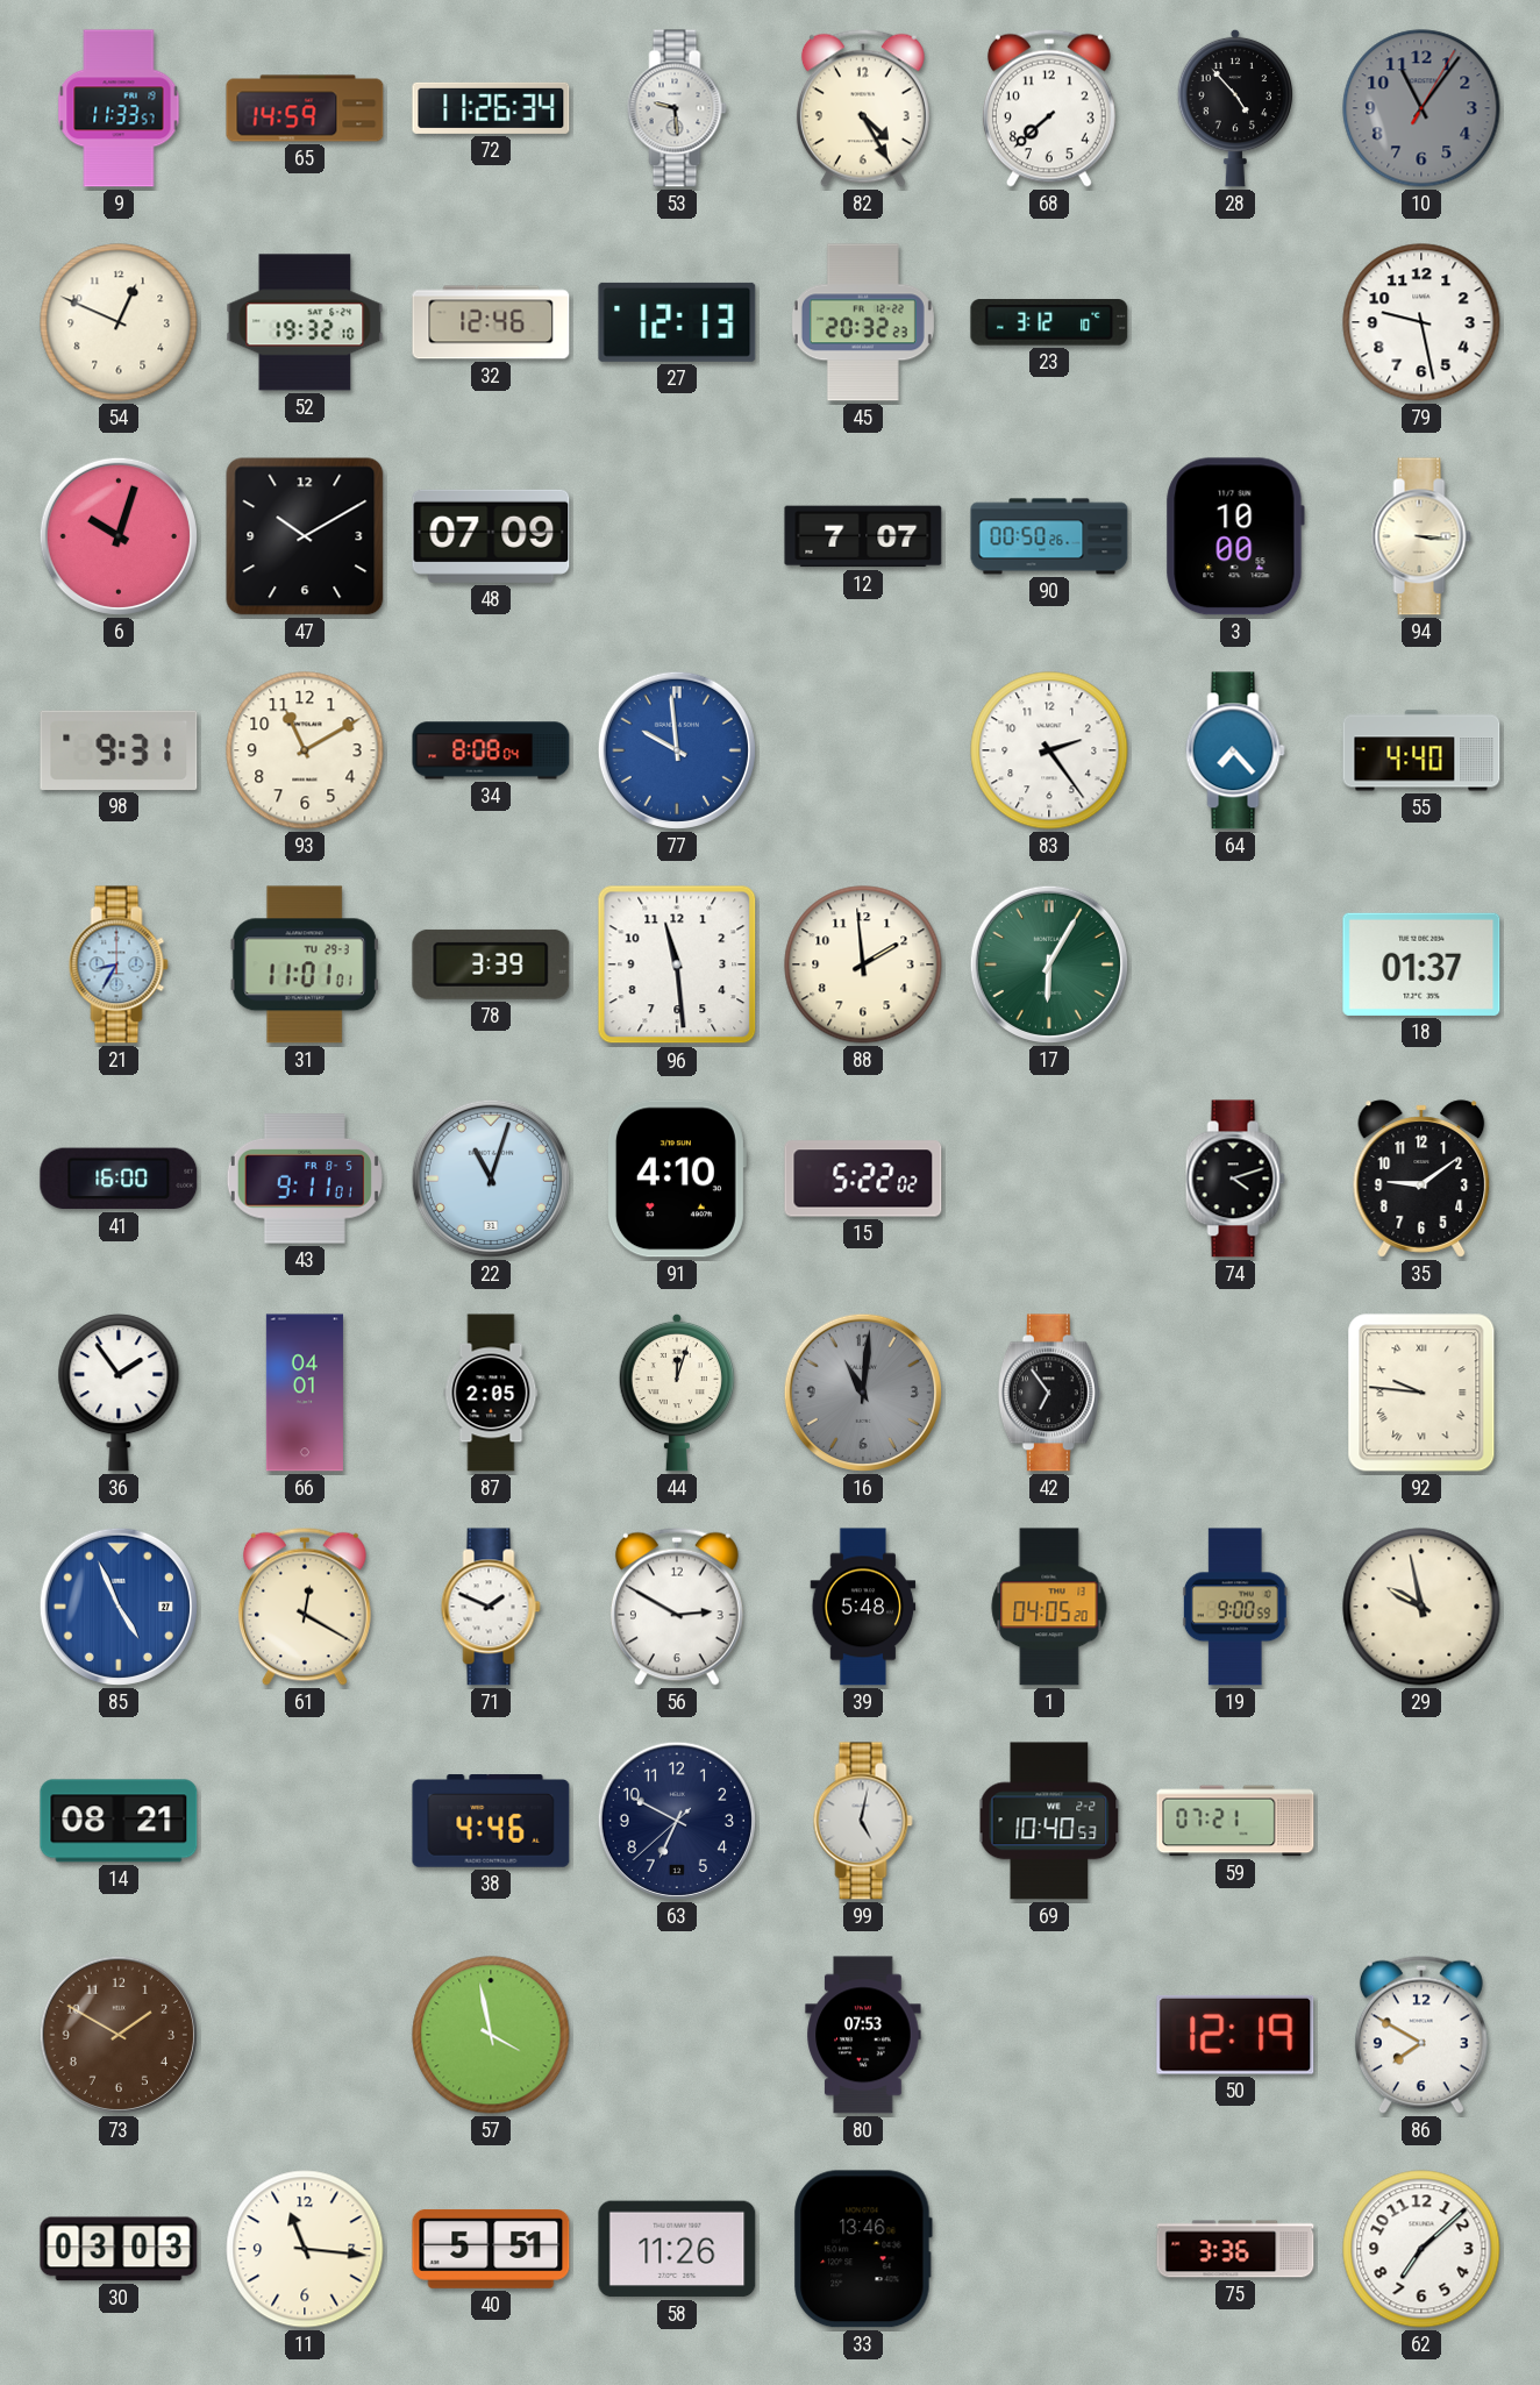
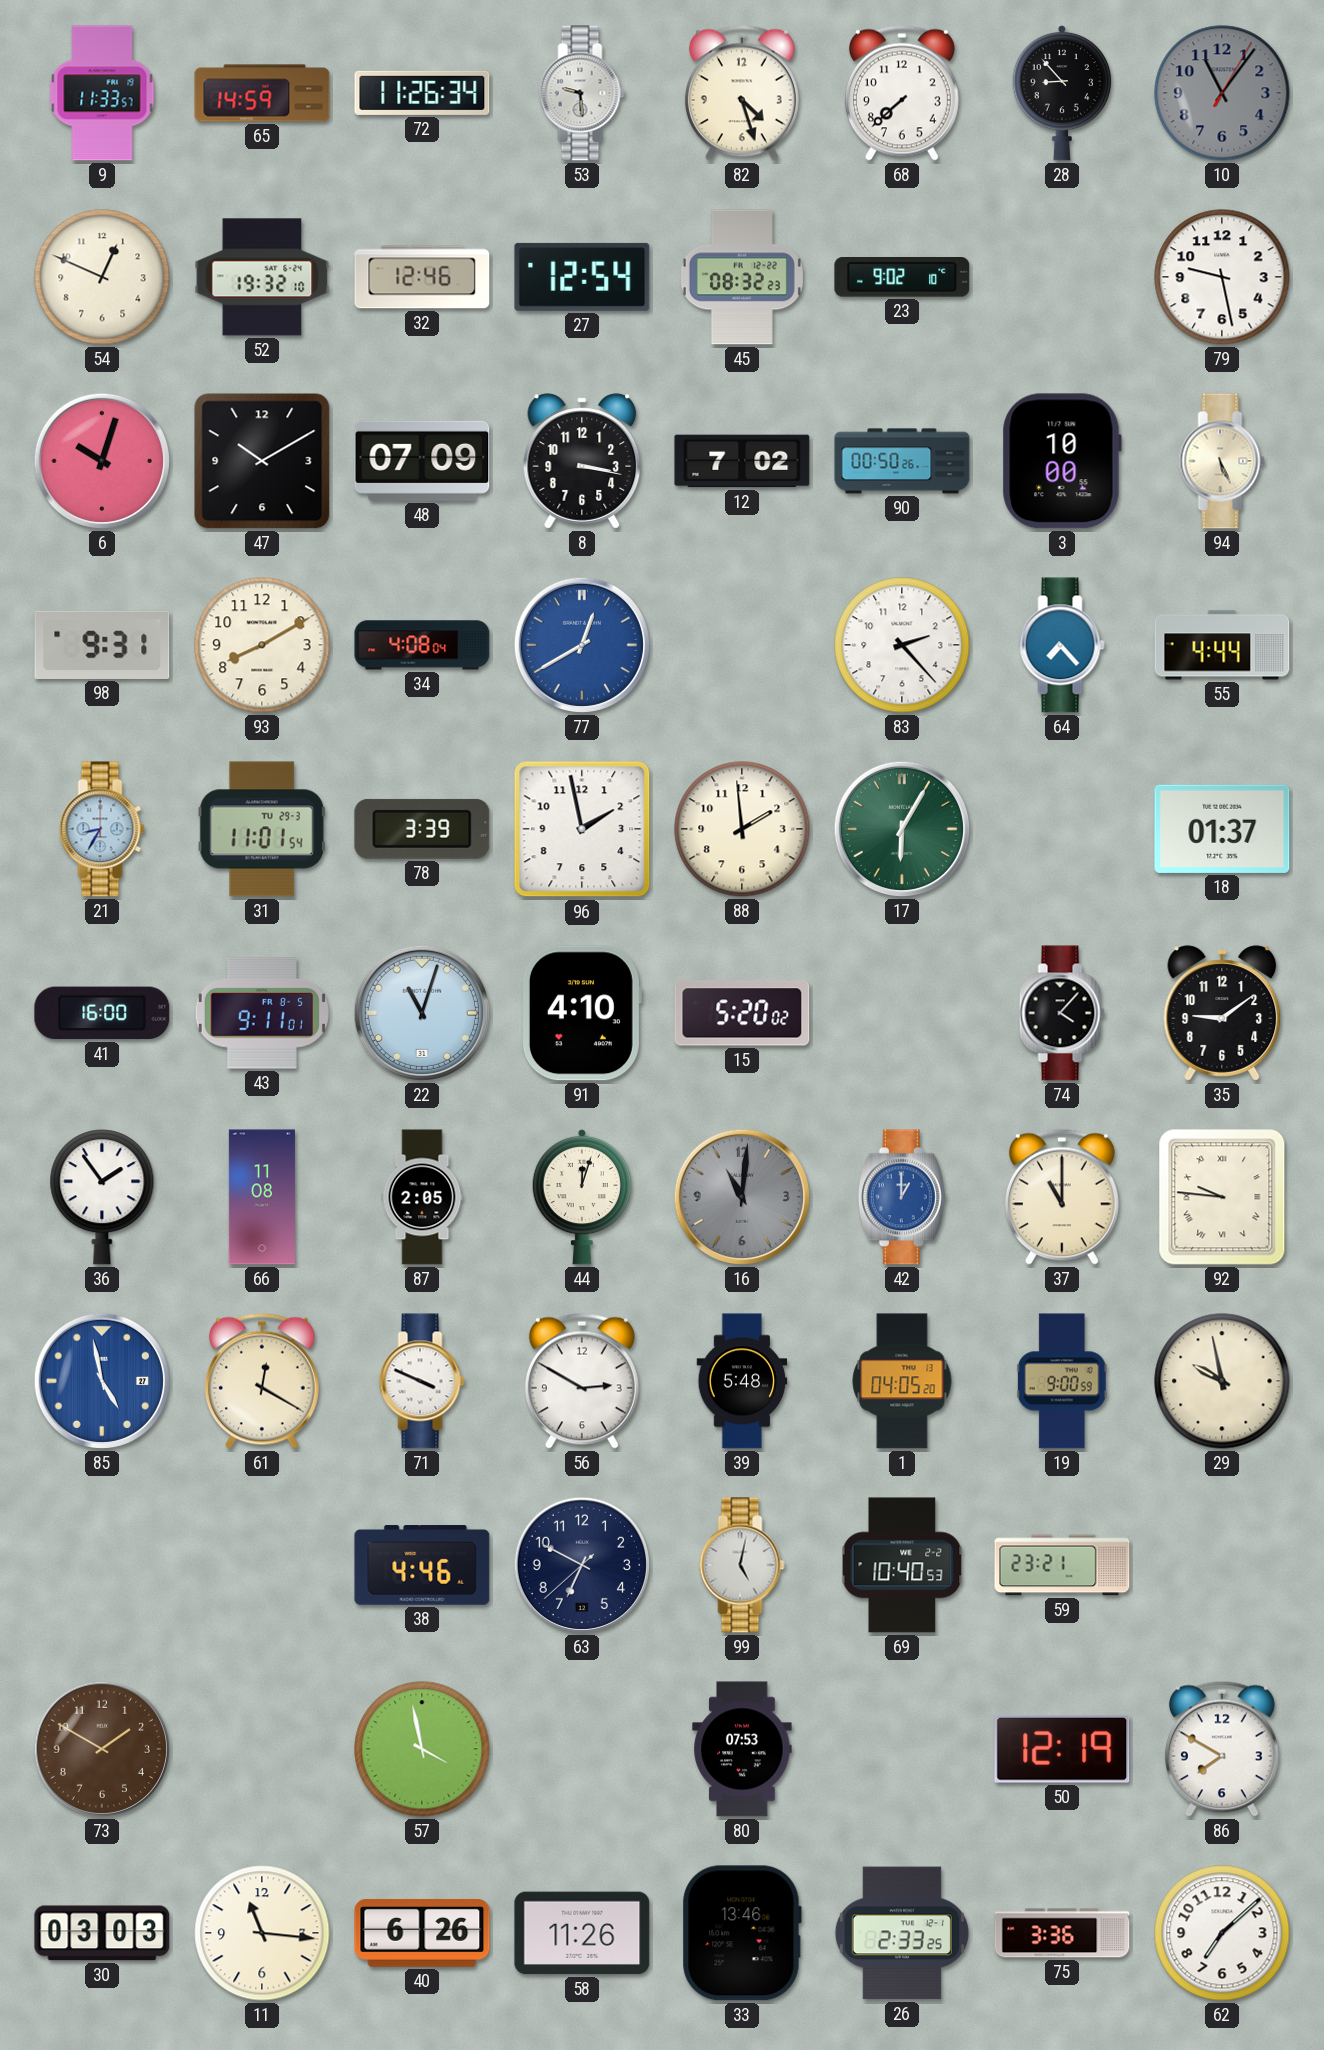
82: 4:25 -> 4:27
28: 4:53 -> 8:53
27: 12:13 -> 12:54
45: 20:32 -> 08:32
23: 3:12 -> 9:02
8: none -> 3:17
12: 7:07 -> 7:02
94: 3:16 -> 5:26
93: 11:10 -> 8:10
34: 8:08 -> 4:08
77: 9:59 -> 12:40
83: 2:24 -> 2:23
55: 4:40 -> 4:44
31: 11:01:01 -> 11:01:54
96: 11:29 -> 1:58
15: 5:22 -> 5:20
74: 4:12 -> 4:07
66: 04:01 -> 11:08
42: 6:54 -> 1:00
42 dial: black -> blue
37: none -> 11:00
85: 4:56 -> 4:58
71: 1:49 -> 3:49
14: 08:21 -> none
59: 07:21 -> 23:21
40: 5:51 -> 6:26
26: none -> 2:33
